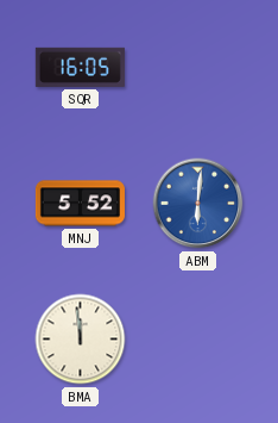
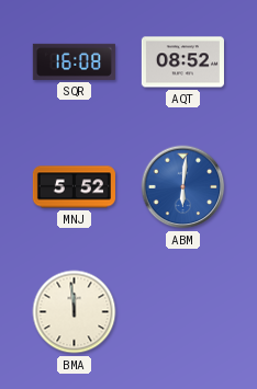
SQR: 16:05 -> 16:08
AQT: none -> 08:52
